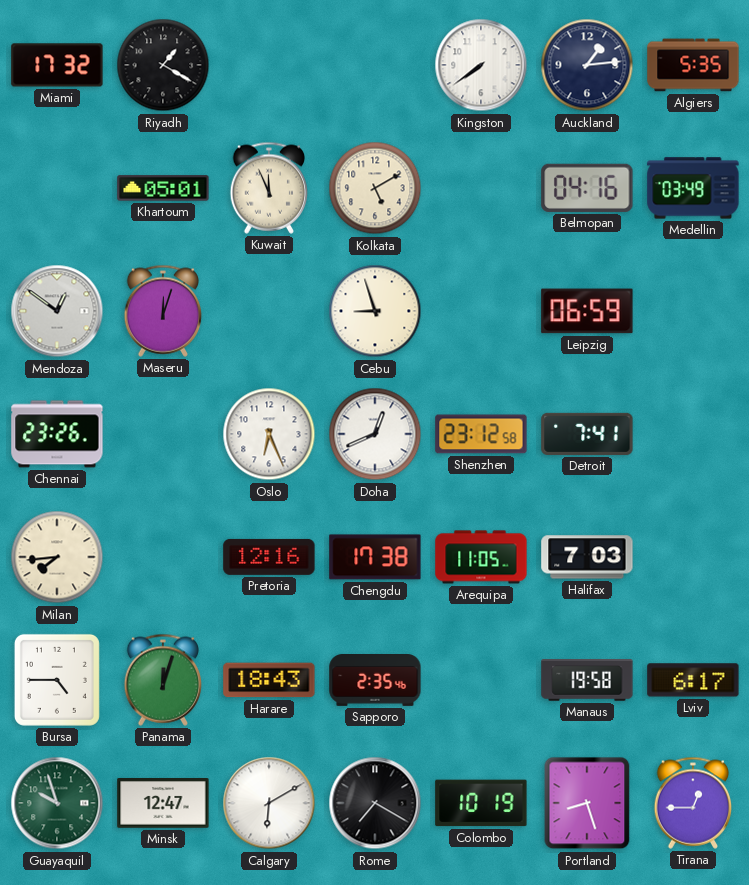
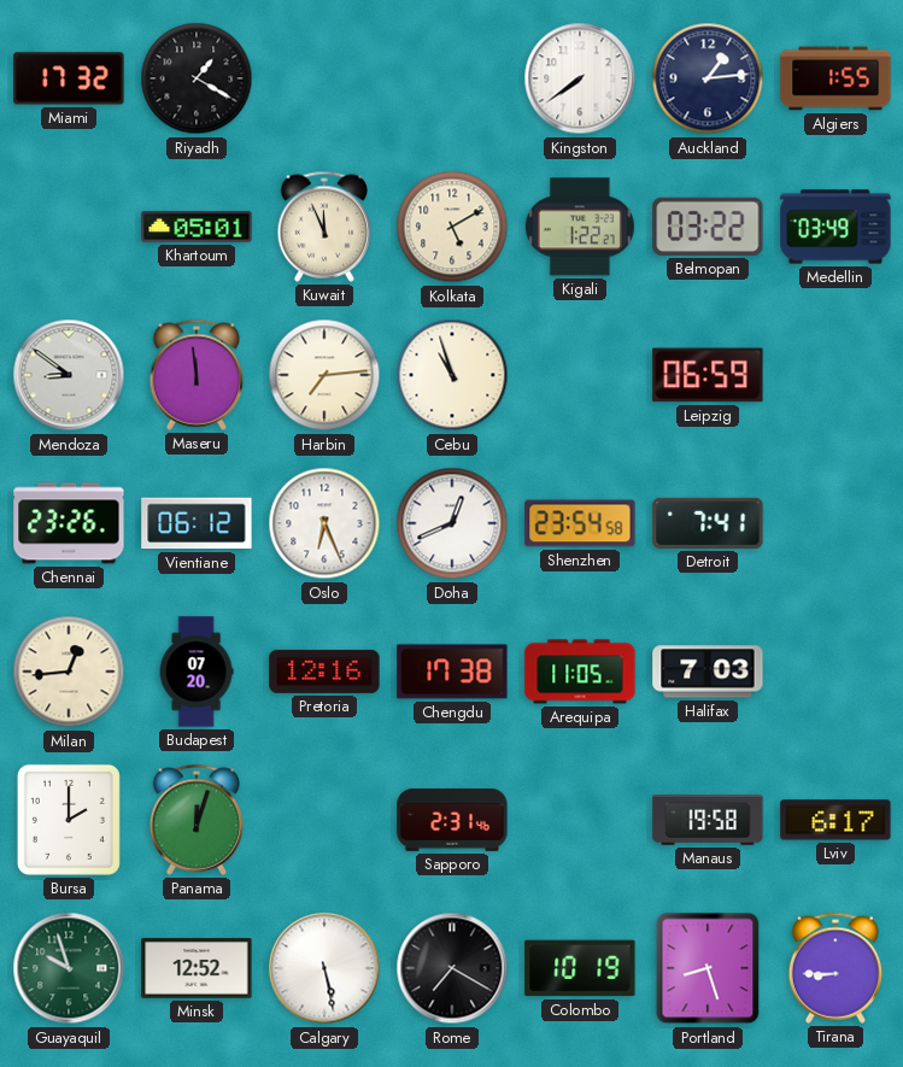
Algiers: 5:35 -> 1:55
Kigali: none -> 1:22
Belmopan: 04:16 -> 03:22
Mendoza: 12:51 -> 8:51
Maseru: 12:03 -> 11:59
Harbin: none -> 7:14
Cebu: 8:57 -> 10:57
Vientiane: none -> 06:12
Shenzhen: 23:12 -> 23:54
Milan: 7:44 -> 12:44
Budapest: none -> 07:20
Bursa: 4:45 -> 2:00
Harare: 18:43 -> none
Sapporo: 2:35 -> 2:31
Minsk: 12:47 -> 12:52
Calgary: 6:10 -> 5:28
Tirana: 12:45 -> 8:45
